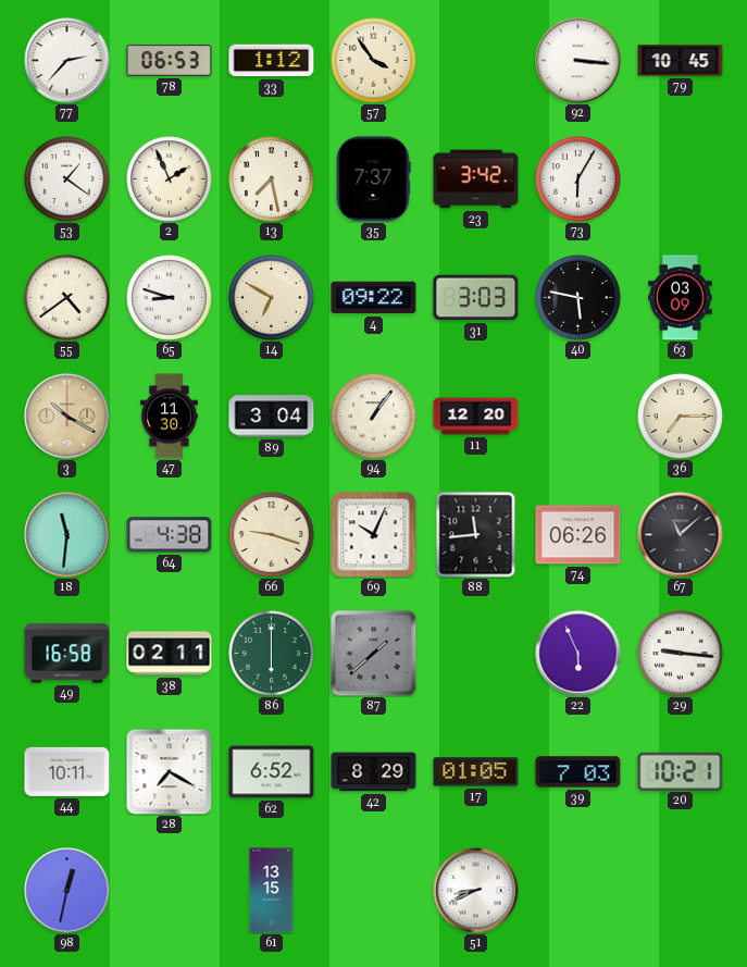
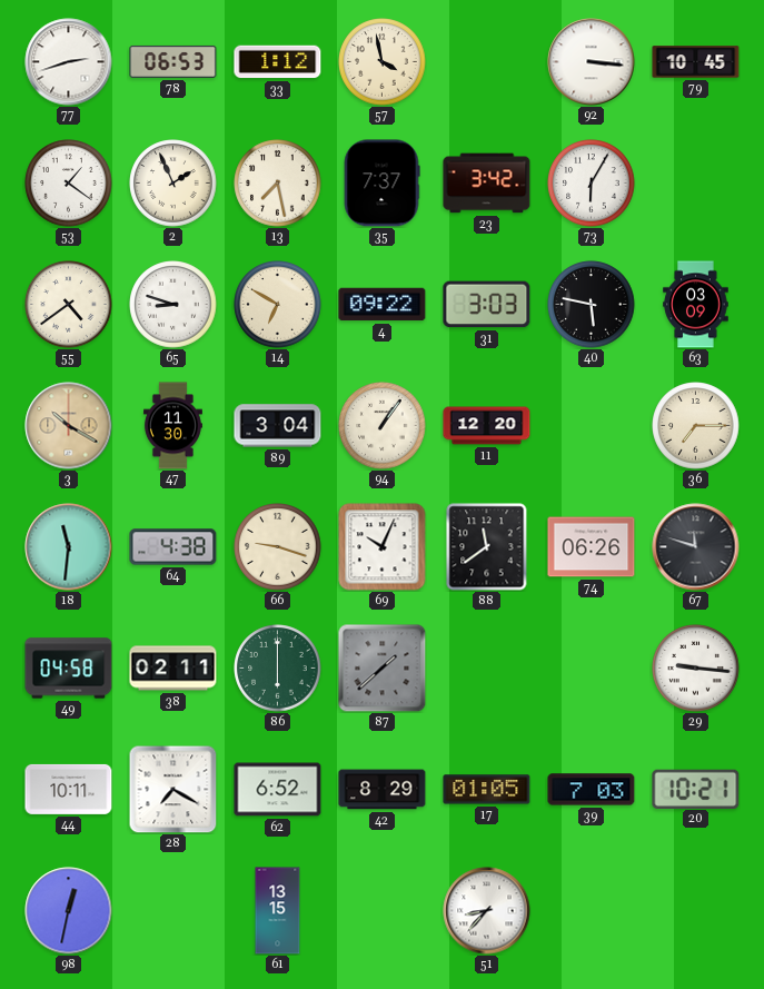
77: 2:37 -> 2:42
57: 3:54 -> 3:58
88: 11:44 -> 11:39
67: 11:08 -> 11:48
49: 16:58 -> 04:58
22: 5:56 -> none
51: 8:41 -> 8:37
